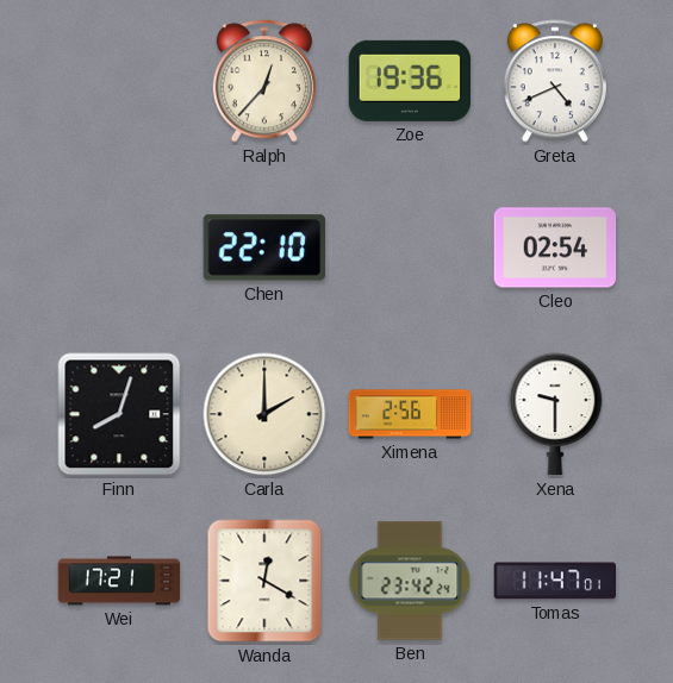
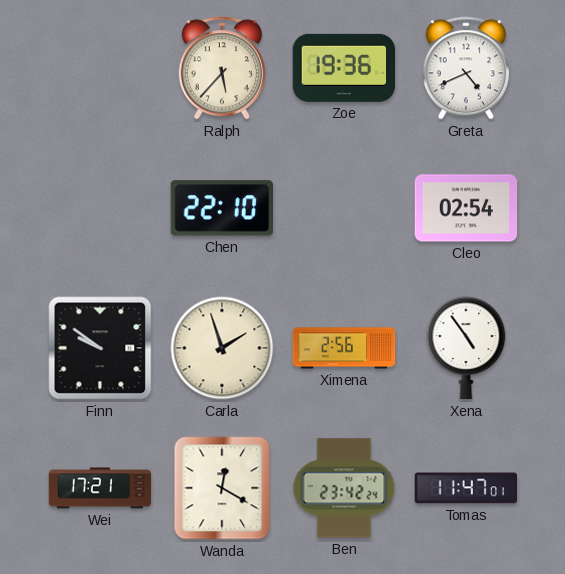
Ralph: 12:37 -> 5:37
Finn: 8:03 -> 9:51
Carla: 2:00 -> 1:57
Xena: 9:30 -> 4:54
